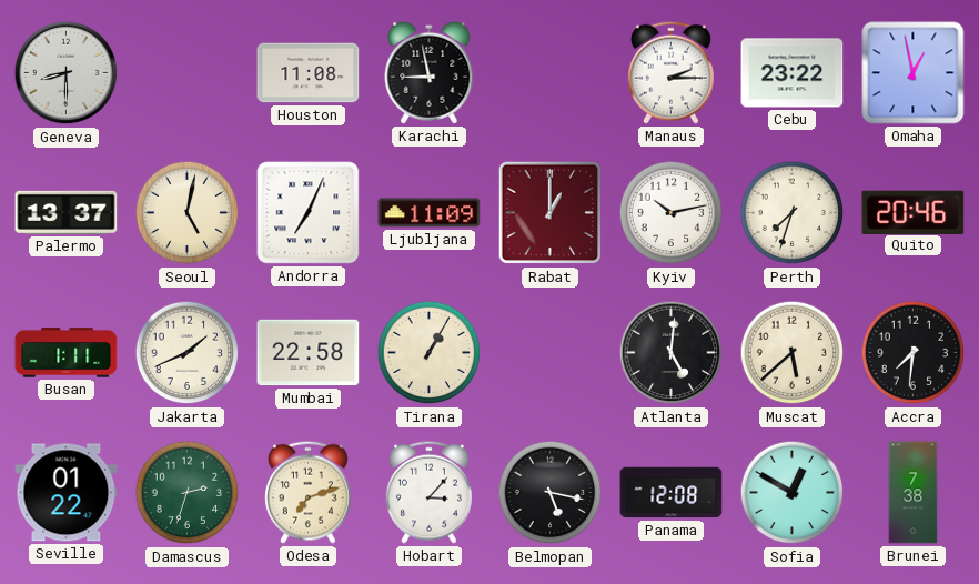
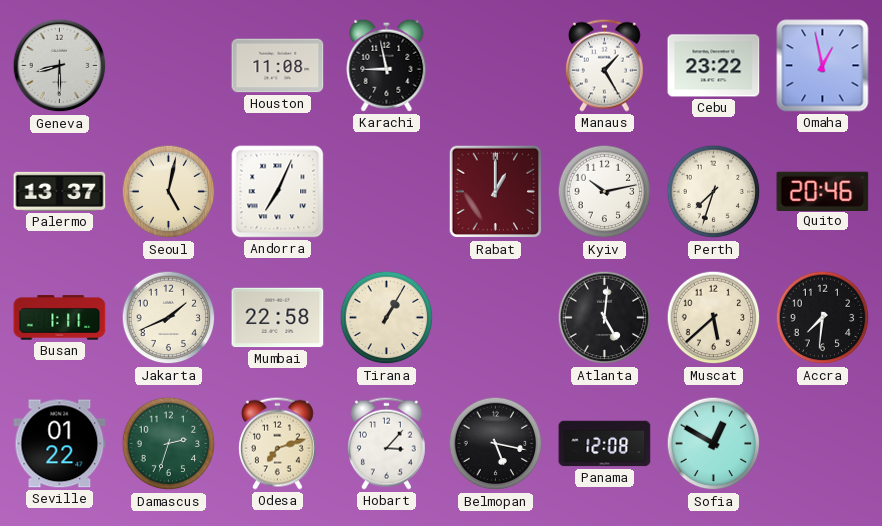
Manaus: 2:15 -> 1:25
Ljubljana: 11:09 -> none
Brunei: 7:38 -> none
